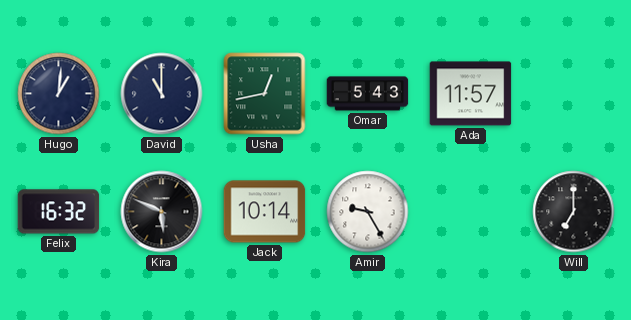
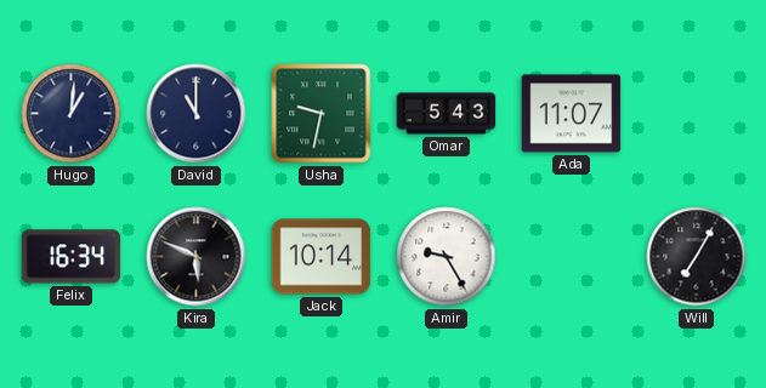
Usha: 12:43 -> 9:32
Ada: 11:57 -> 11:07
Felix: 16:32 -> 16:34
Will: 7:00 -> 7:05
